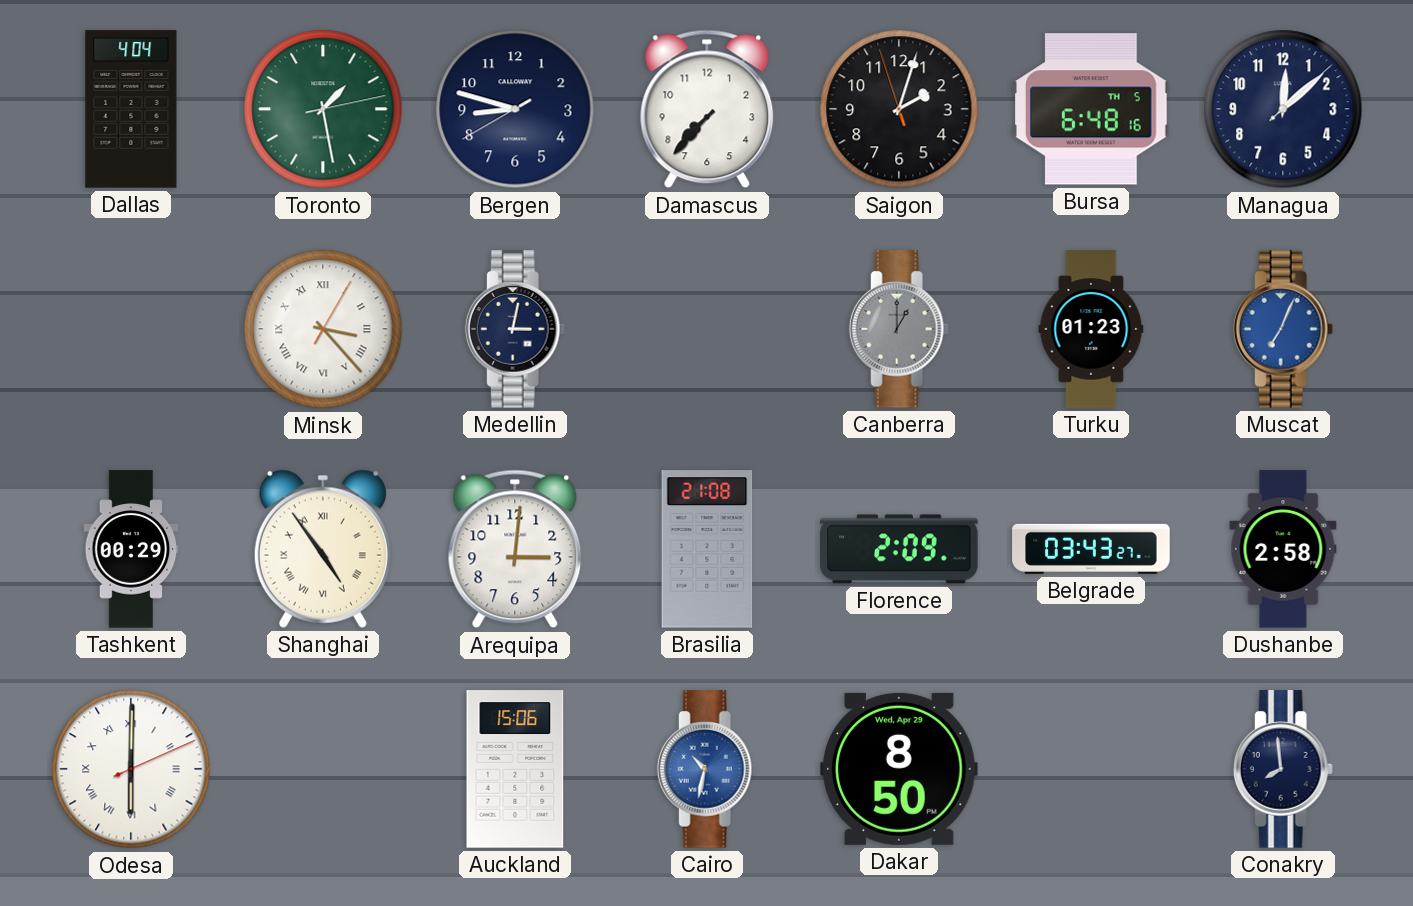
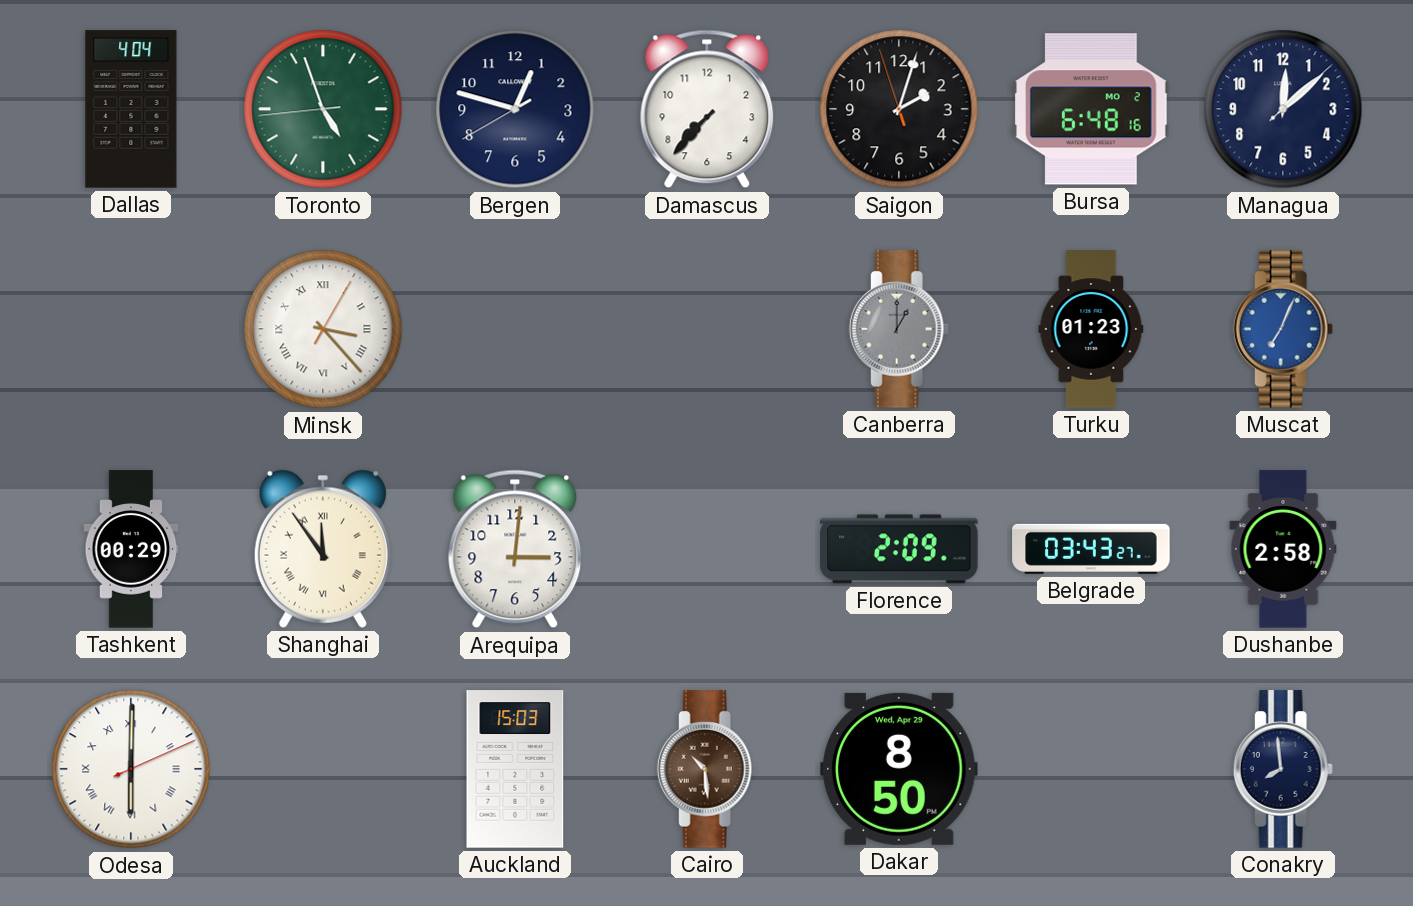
Toronto: 1:28 -> 4:56
Bergen: 8:47 -> 12:47
Bursa date: TH 5 -> MO 2
Medellin: 3:02 -> none
Shanghai: 4:54 -> 11:54
Brasilia: 21:08 -> none
Auckland: 15:06 -> 15:03
Cairo: 10:32 -> 10:29
Cairo dial: blue -> brown
